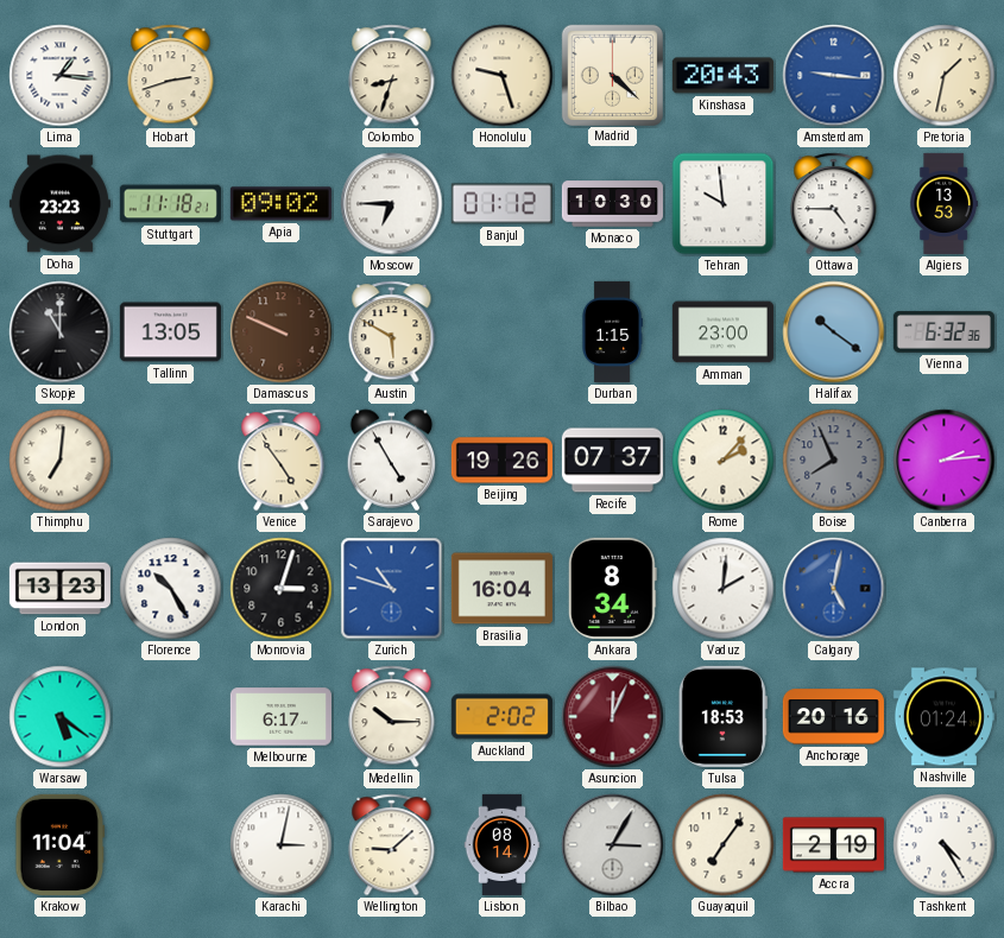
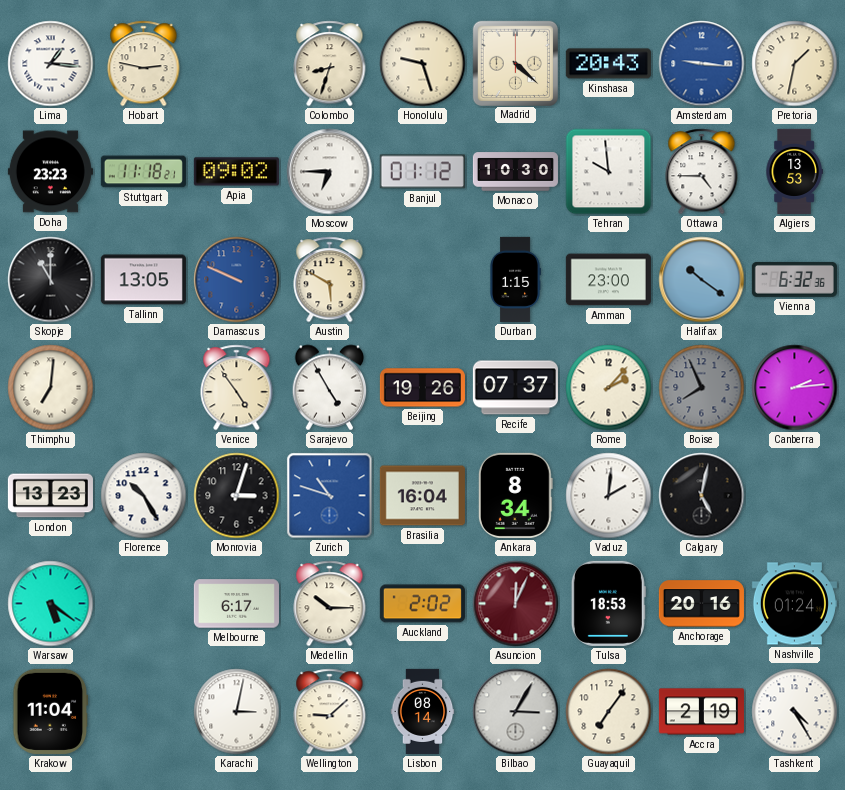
Hobart: 2:42 -> 2:47
Damascus dial: brown -> blue
Calgary dial: blue -> black
